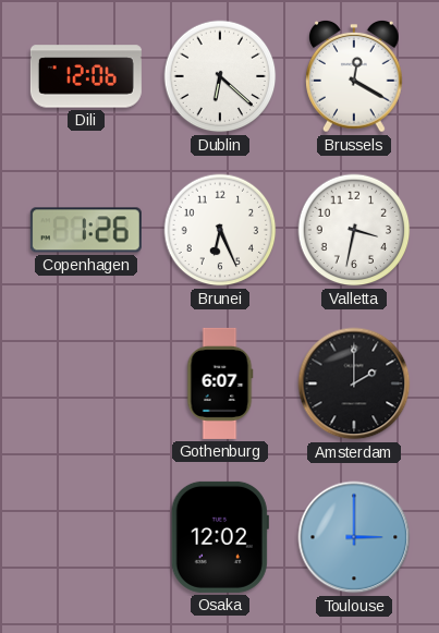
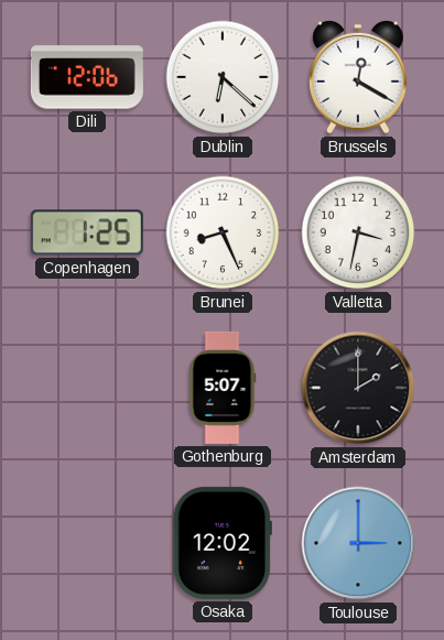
Copenhagen: 1:26 -> 1:25
Brunei: 6:26 -> 8:26
Gothenburg: 6:07 -> 5:07
